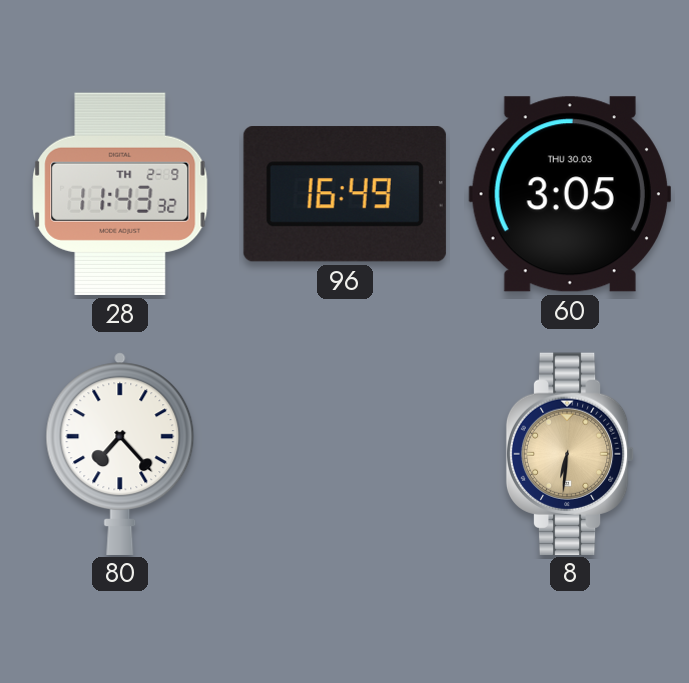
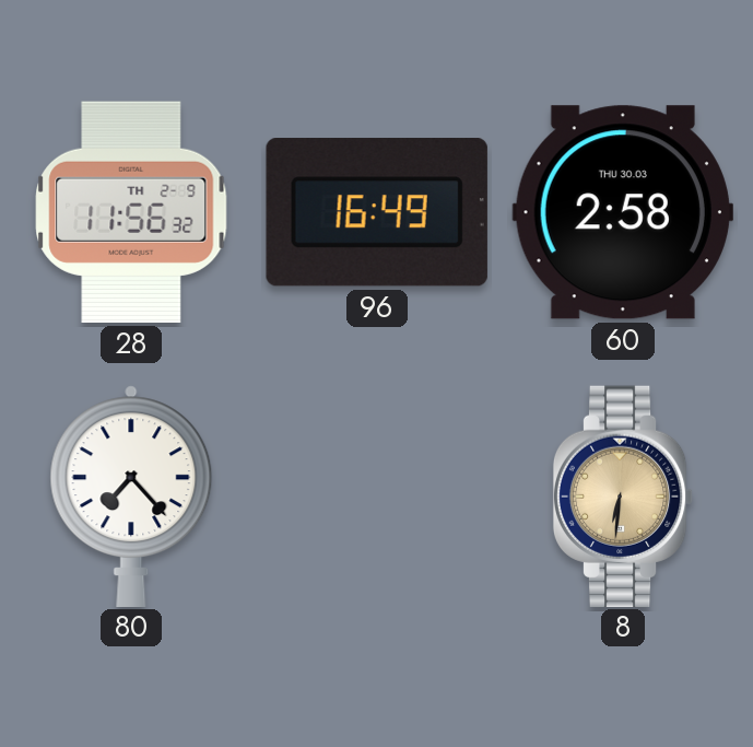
28: 11:43 -> 11:56
60: 3:05 -> 2:58
